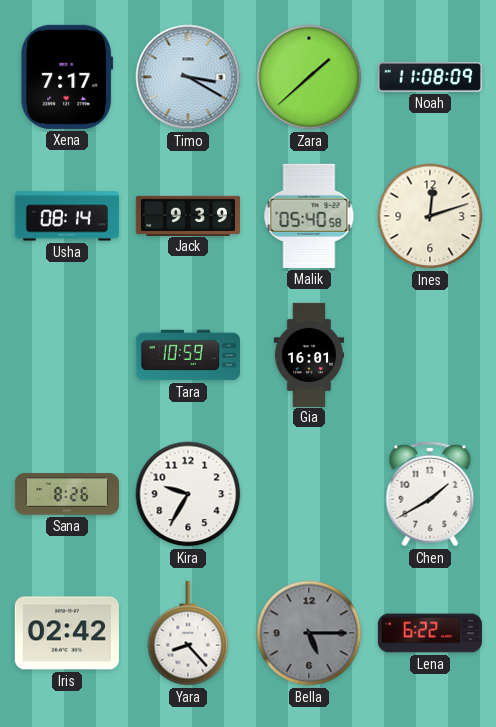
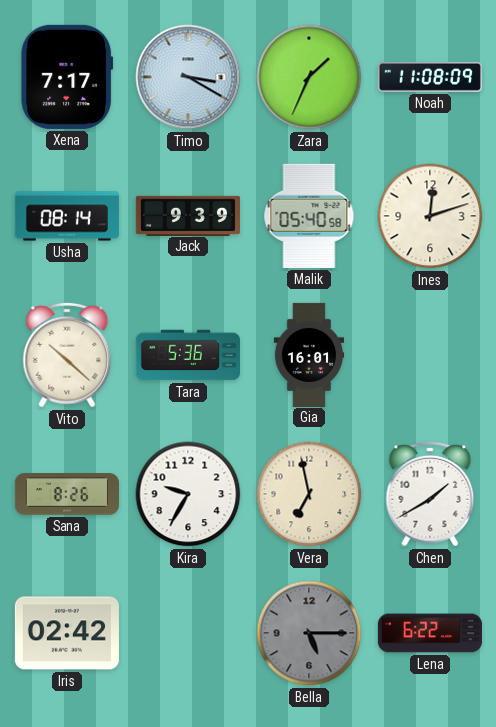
Zara: 1:38 -> 1:34
Vito: none -> 10:22
Tara: 10:59 -> 5:36
Vera: none -> 6:58
Yara: 8:23 -> none
